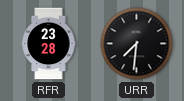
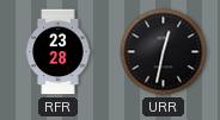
URR: 7:31 -> 12:32
